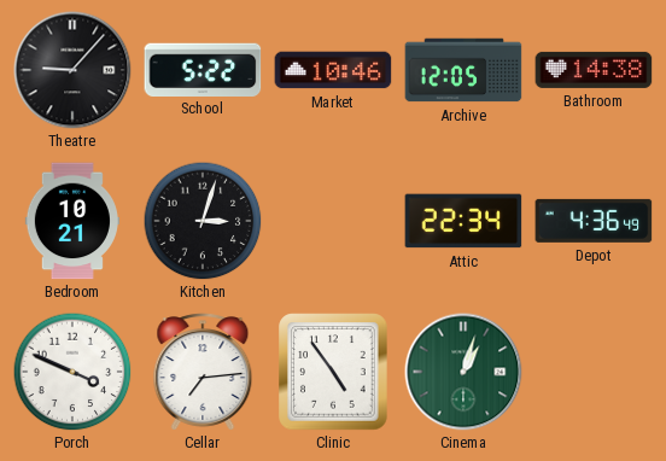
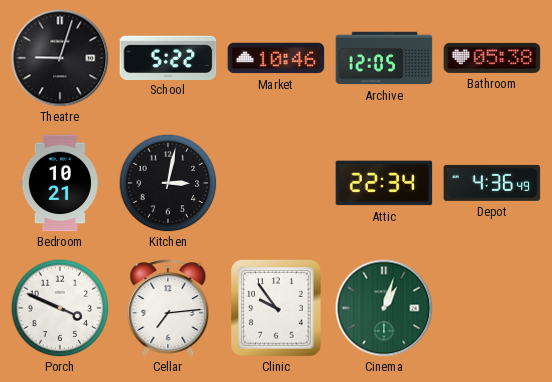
Theatre: 9:07 -> 9:03
Bathroom: 14:38 -> 05:38
Kitchen: 3:03 -> 3:02
Clinic: 4:54 -> 9:54
